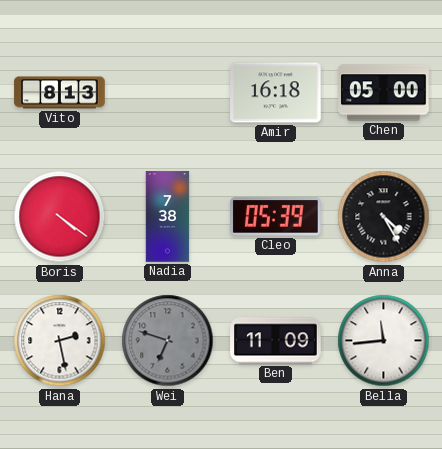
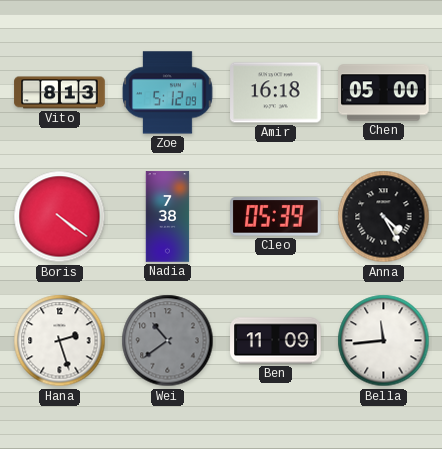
Zoe: none -> 5:12
Hana: 2:28 -> 2:27
Wei: 6:48 -> 10:39
